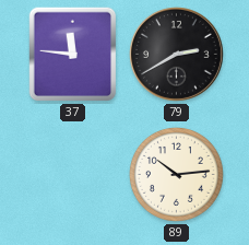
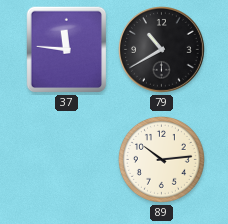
79: 2:40 -> 10:40
